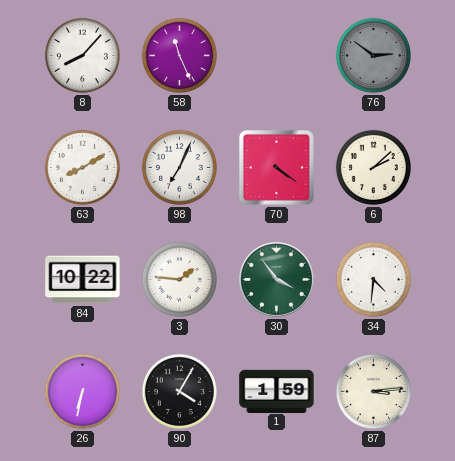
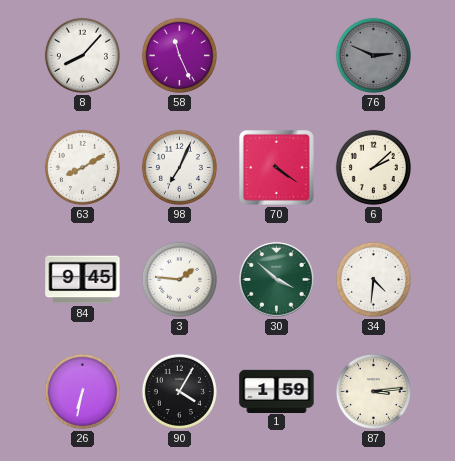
76: 2:51 -> 2:49
84: 10:22 -> 9:45
30: 3:54 -> 3:52
